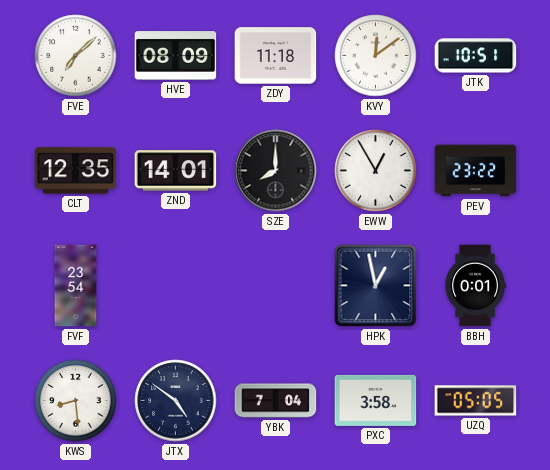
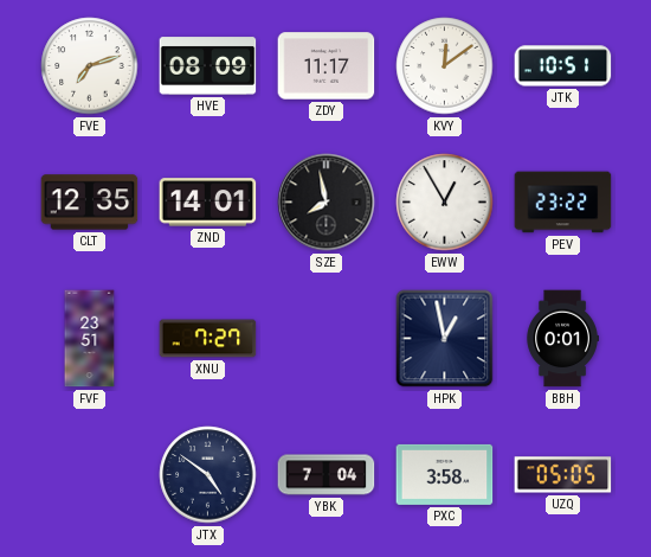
FVE: 7:08 -> 7:12
ZDY: 11:18 -> 11:17
SZE: 8:00 -> 7:58
FVF: 23:54 -> 23:51
XNU: none -> 7:27
KWS: 8:29 -> none
